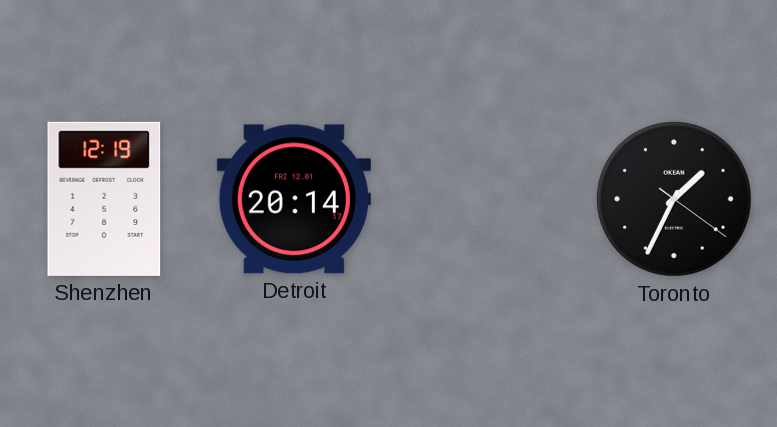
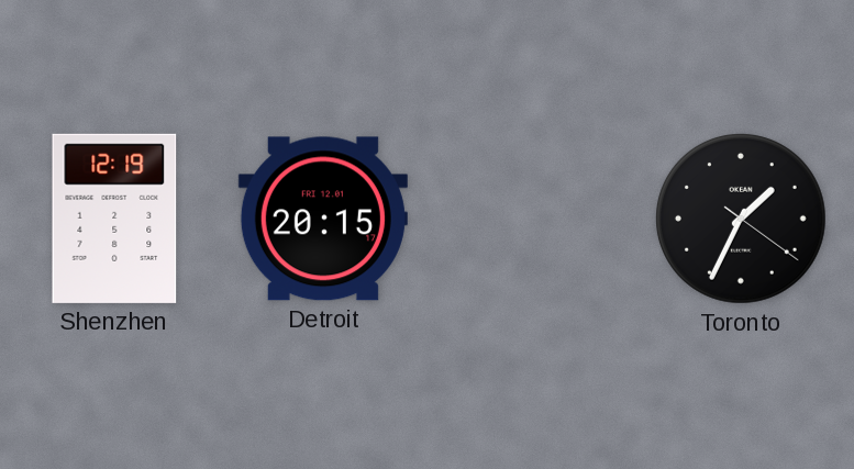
Detroit: 20:14 -> 20:15
